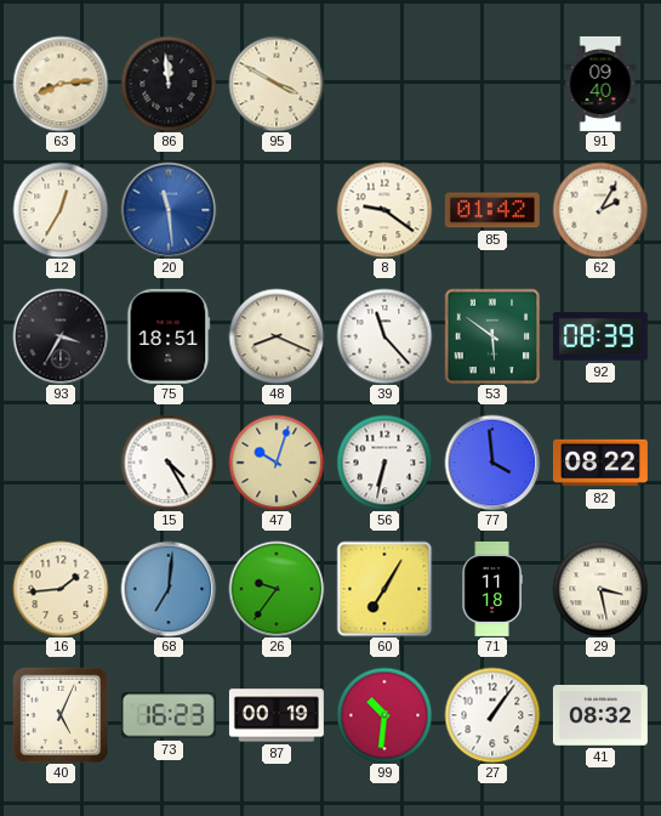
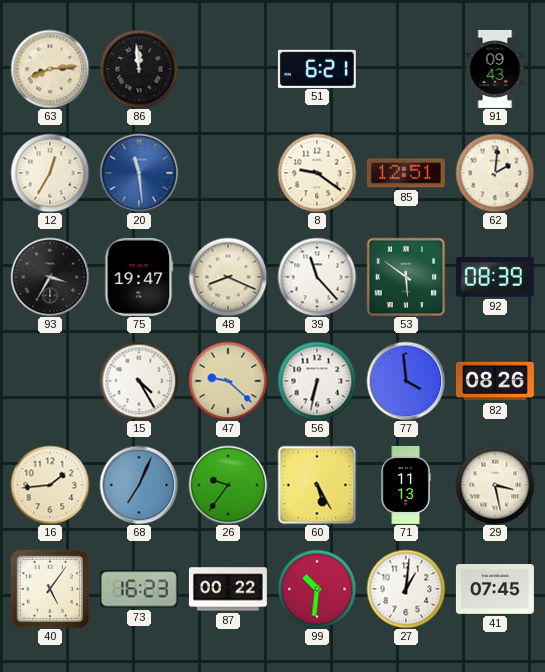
95: 3:50 -> none
51: none -> 6:21
91: 09:40 -> 09:43
85: 01:42 -> 12:51
62: 2:05 -> 2:01
75: 18:51 -> 19:47
47: 10:03 -> 9:22
82: 08:22 -> 08:26
68: 7:01 -> 7:04
60: 7:05 -> 5:25
71: 11:18 -> 11:13
40: 5:04 -> 5:06
87: 00:19 -> 00:22
27: 1:06 -> 1:01
41: 08:32 -> 07:45
